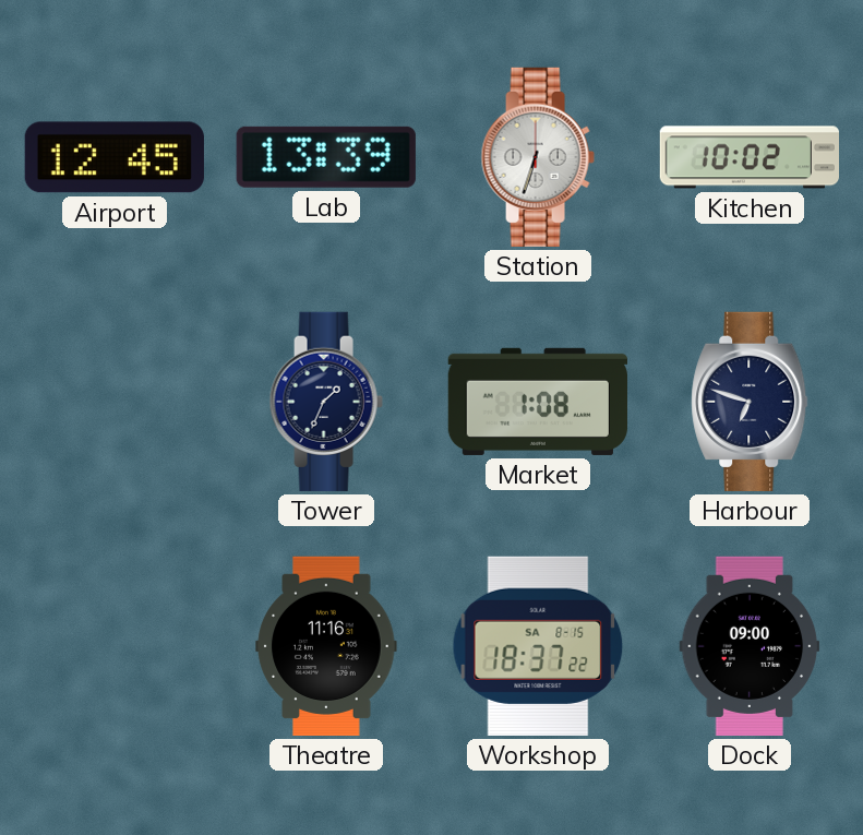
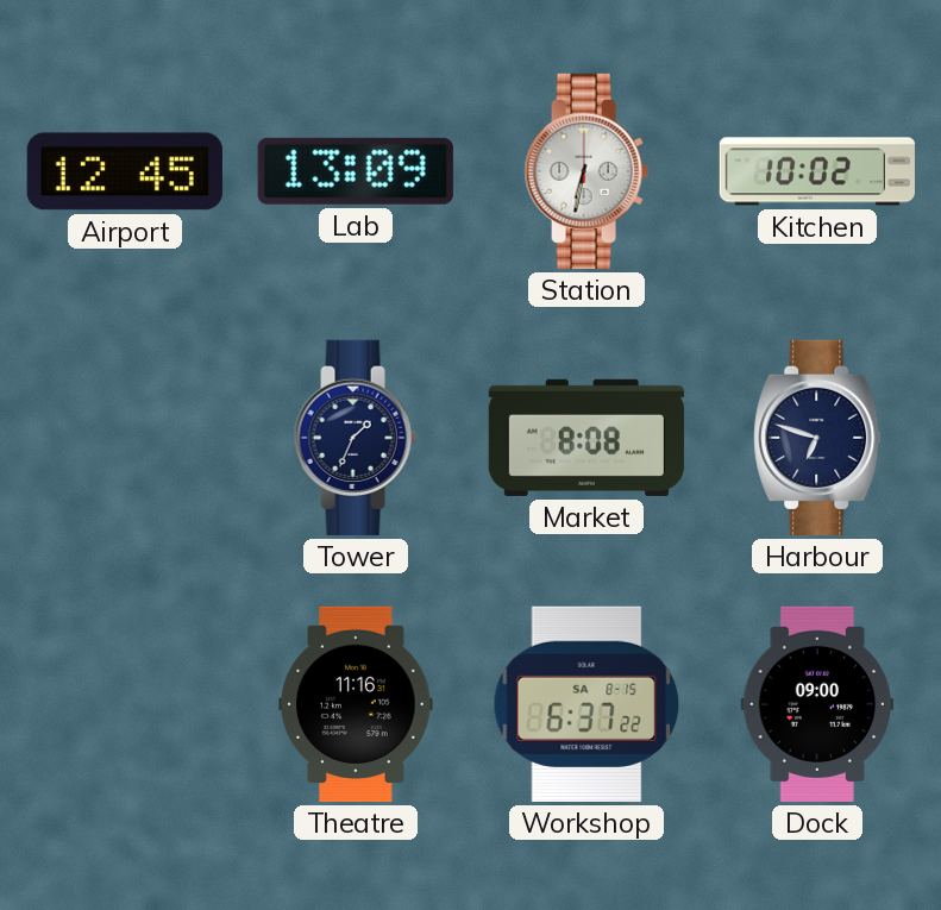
Lab: 13:39 -> 13:09
Station: 6:33 -> 6:32
Market: 1:08 -> 8:08
Workshop: 18:37 -> 6:37
